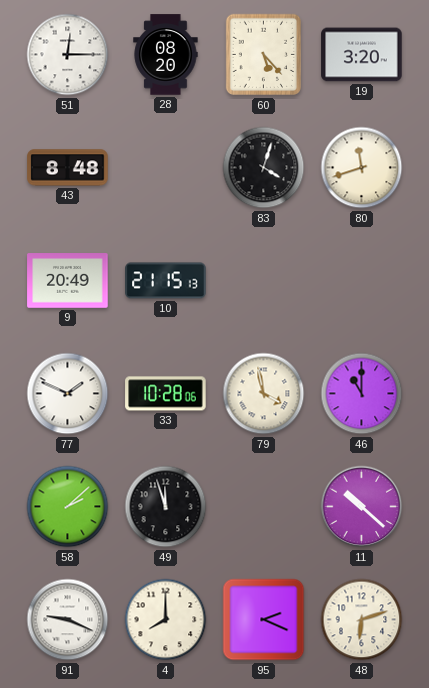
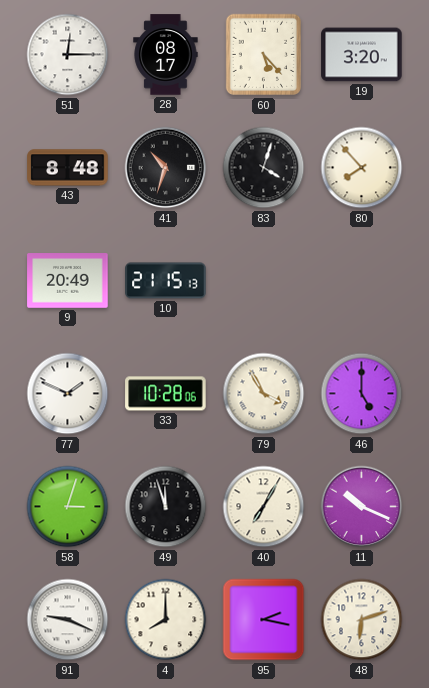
28: 08:20 -> 08:17
41: none -> 10:33
80: 11:42 -> 7:53
79: 3:58 -> 3:55
46: 11:00 -> 5:00
58: 2:08 -> 3:03
40: none -> 7:05
11: 10:22 -> 10:19
95: 2:19 -> 2:17
